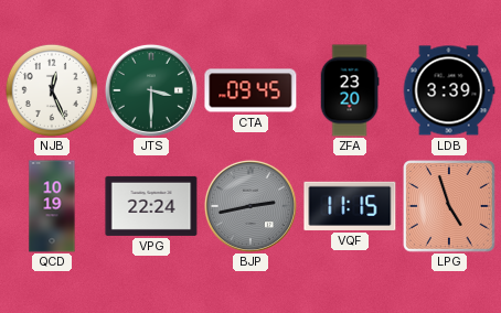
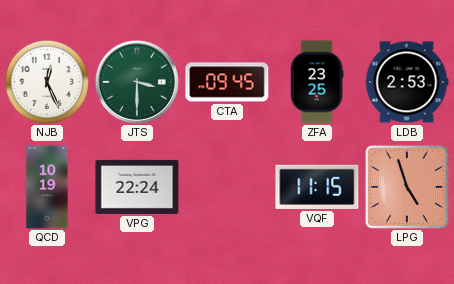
ZFA: 23:20 -> 23:25
LDB: 3:39 -> 2:53
BJP: 2:43 -> none
